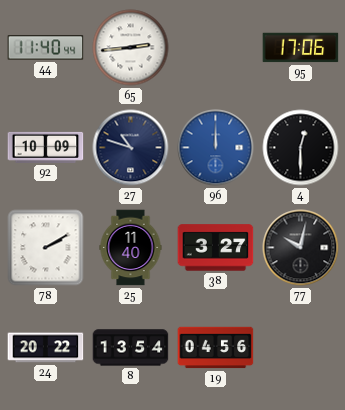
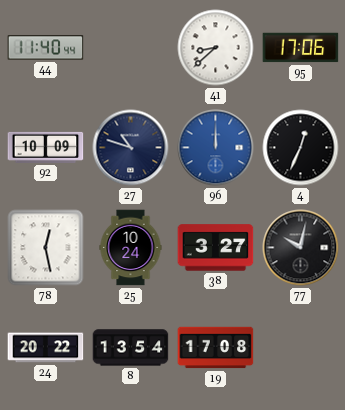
65: 2:44 -> none
41: none -> 8:38
4: 12:30 -> 12:34
78: 2:10 -> 12:28
25: 11:40 -> 10:24
19: 04:56 -> 17:08
